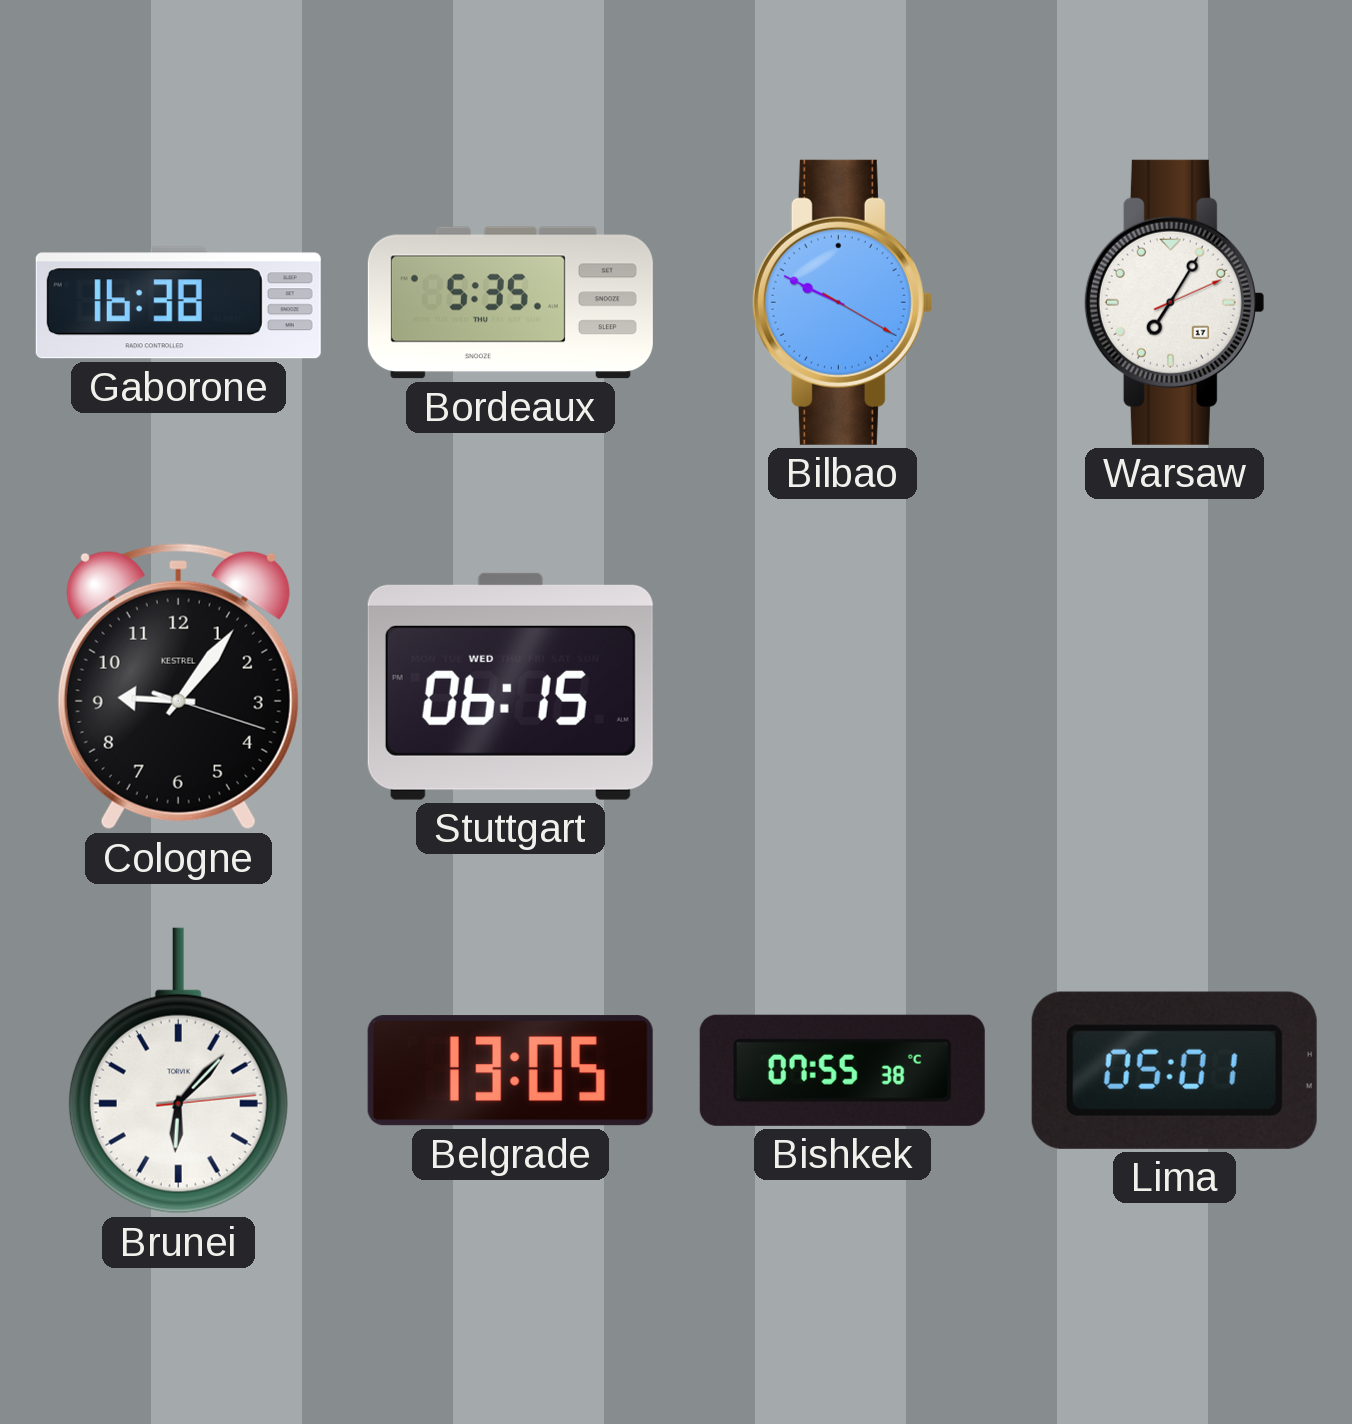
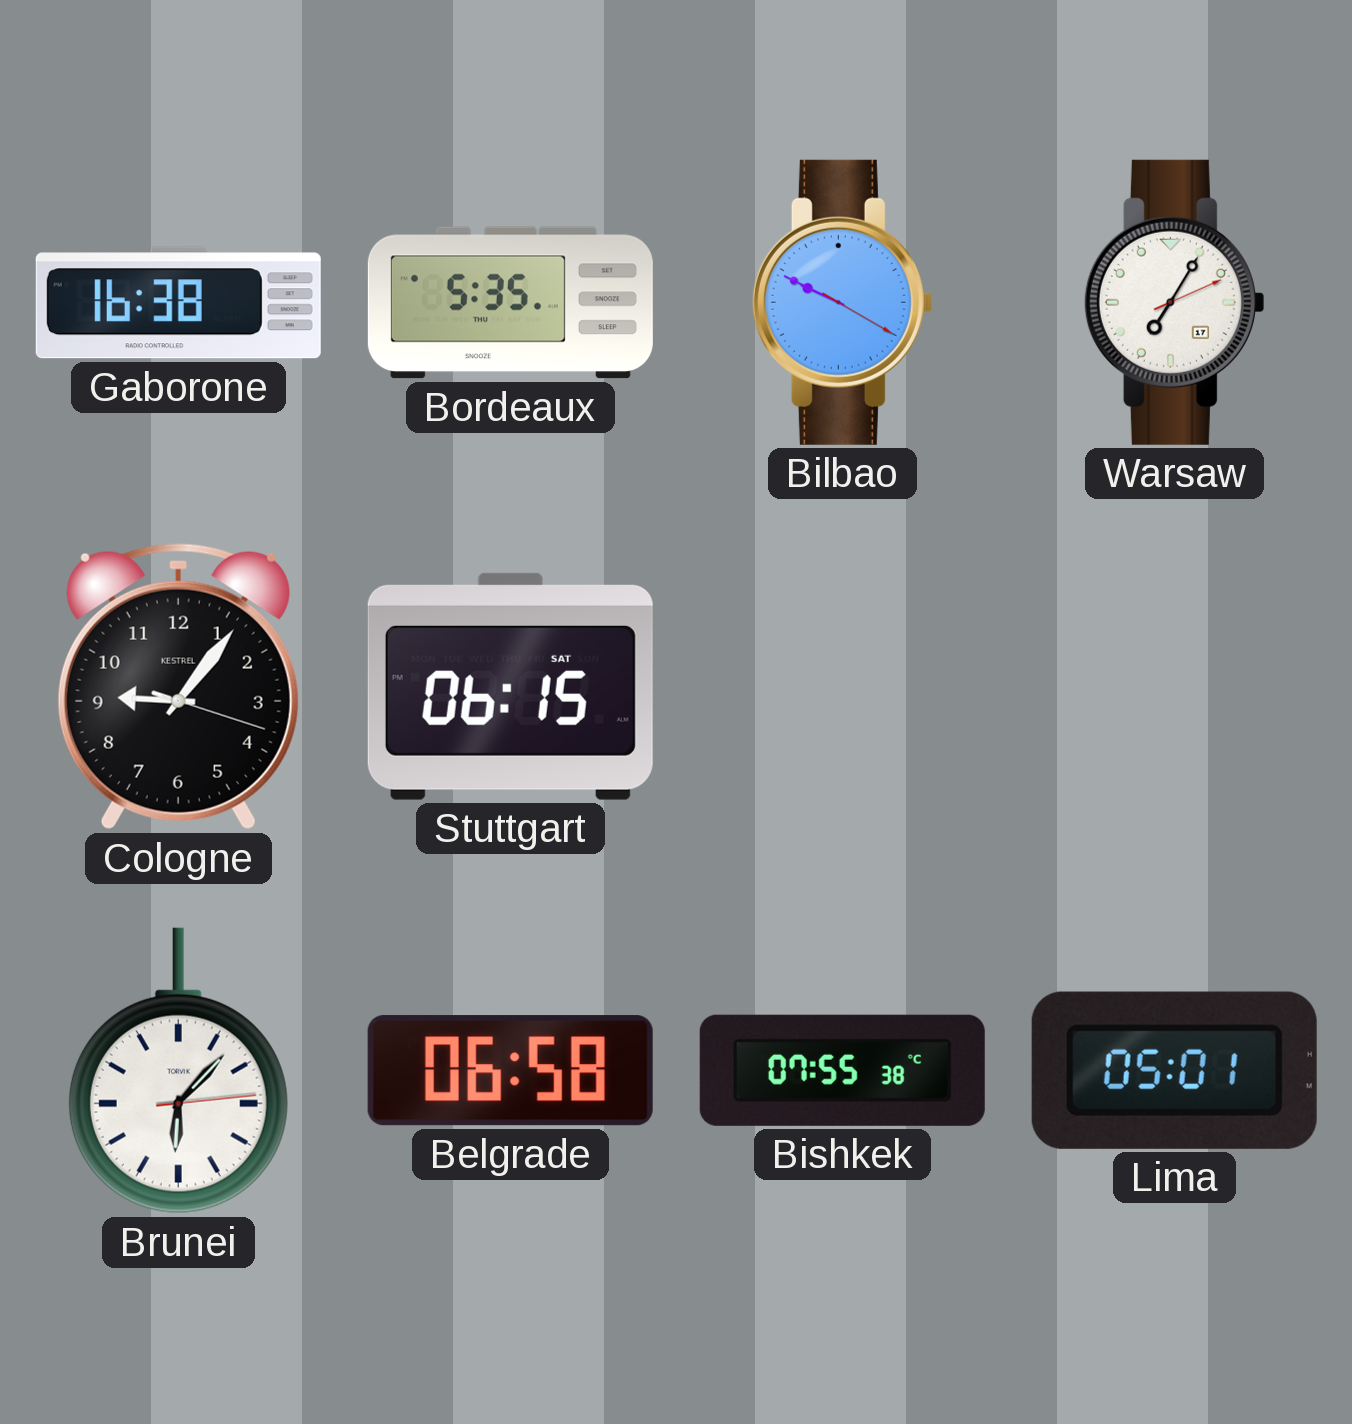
Stuttgart date: WED -> SAT
Belgrade: 13:05 -> 06:58
